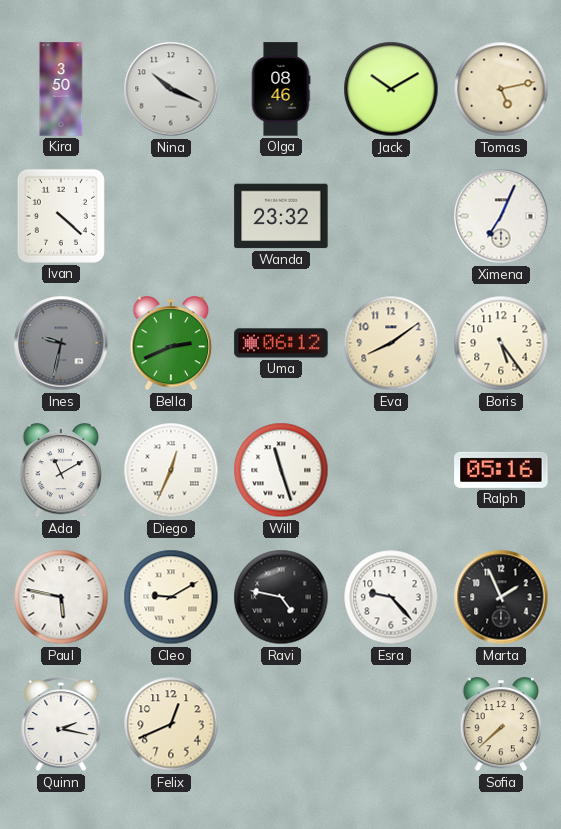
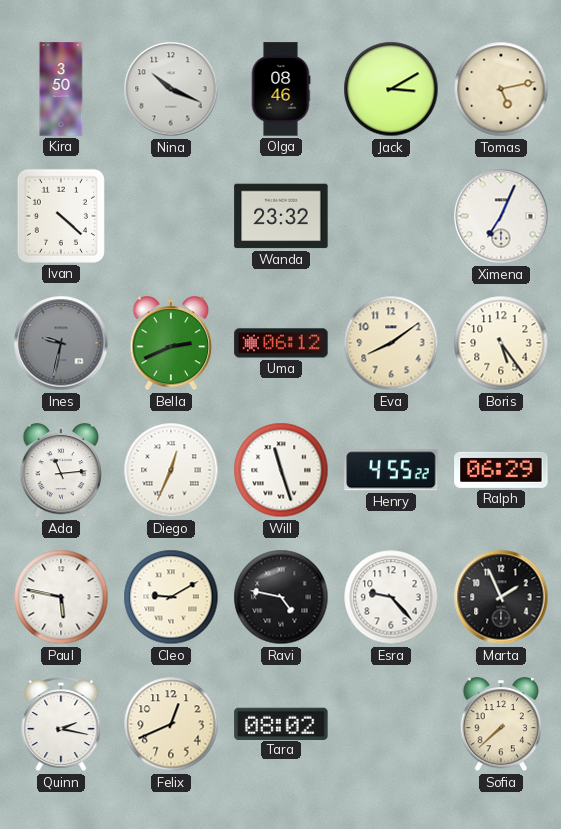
Jack: 10:10 -> 3:10
Ada: 11:10 -> 11:14
Henry: none -> 4:55
Ralph: 05:16 -> 06:29
Tara: none -> 08:02
